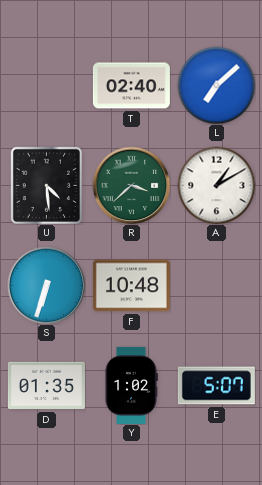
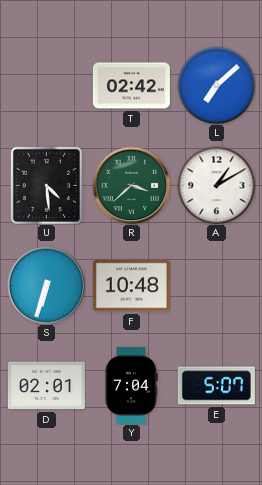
T: 02:40 -> 02:42
D: 01:35 -> 02:01
Y: 1:02 -> 7:04
